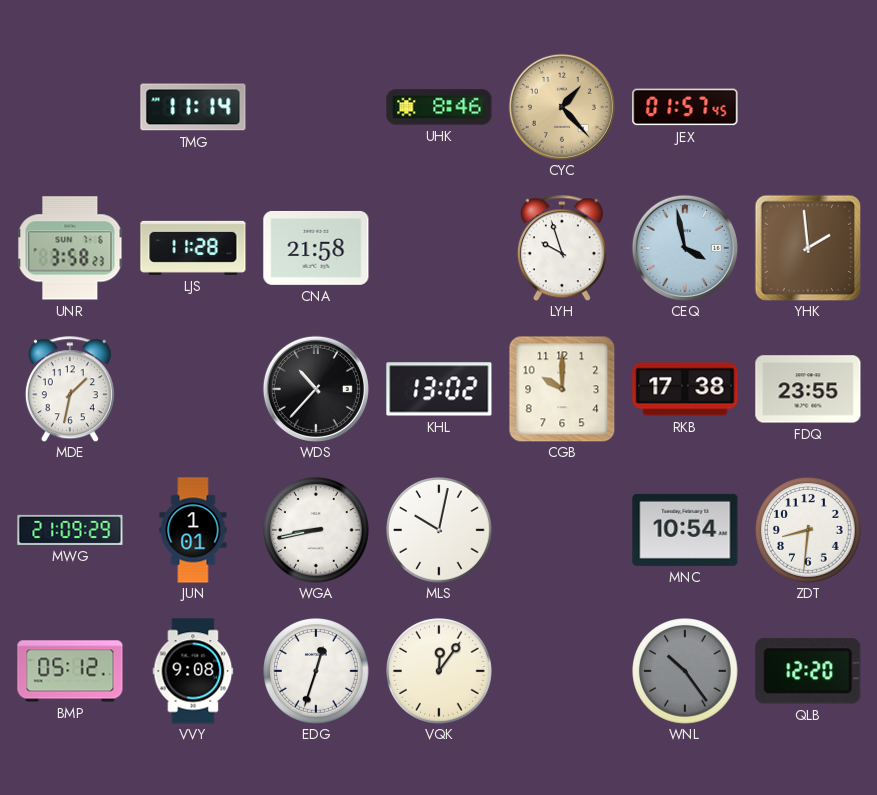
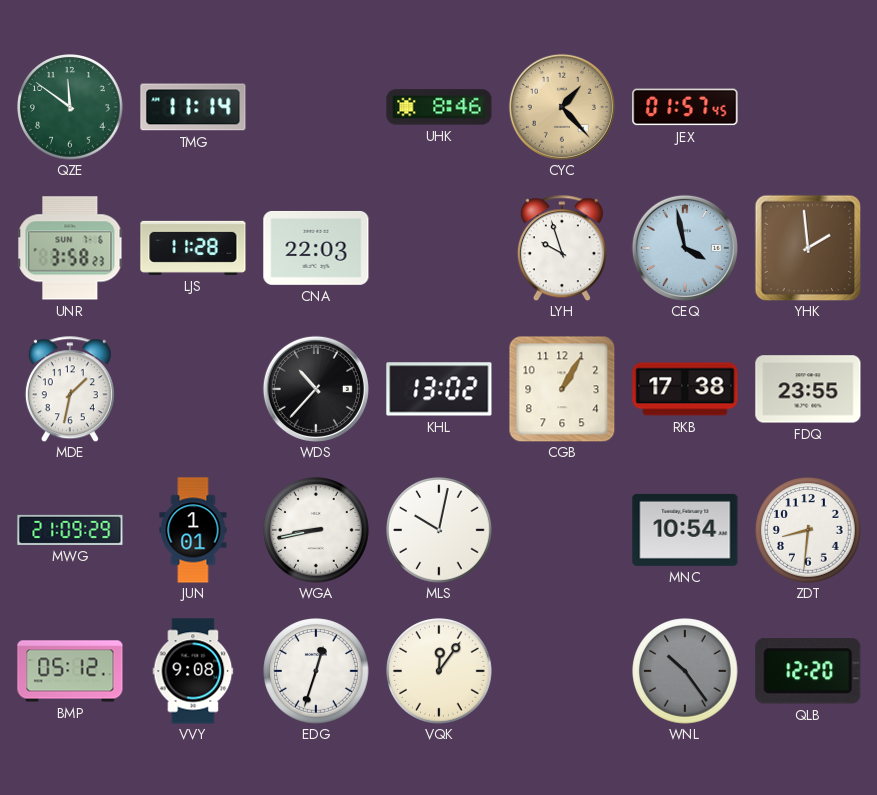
QZE: none -> 11:51
CNA: 21:58 -> 22:03
CGB: 10:00 -> 1:05
